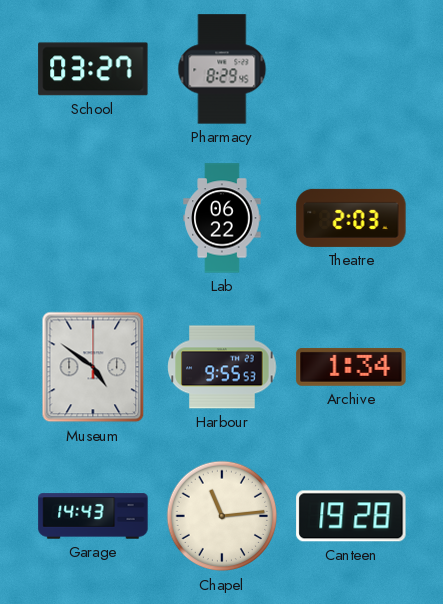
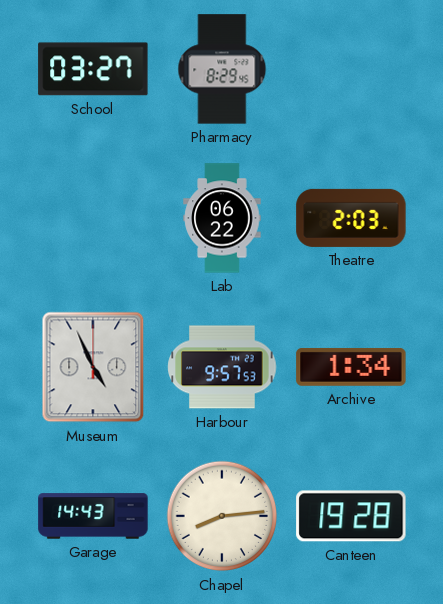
Museum: 4:51 -> 4:56
Harbour: 9:55 -> 9:57
Chapel: 11:14 -> 8:14
